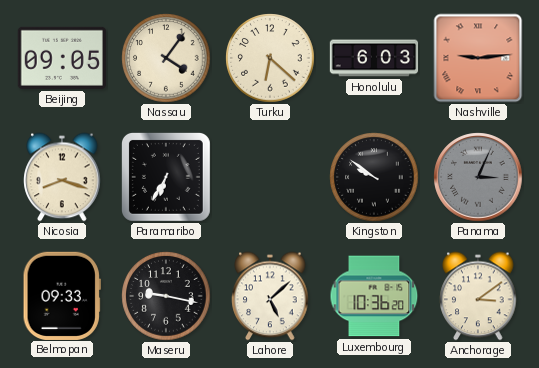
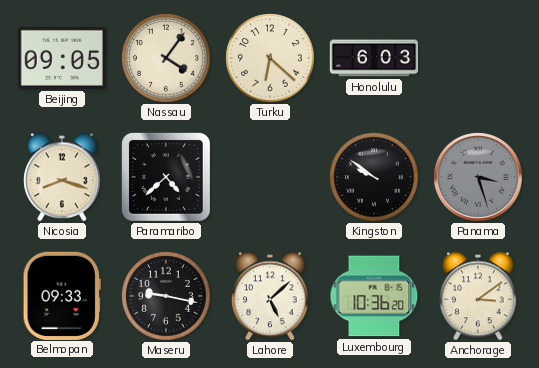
Nashville: 9:14 -> none
Paramaribo: 6:35 -> 4:38
Panama: 3:04 -> 3:27
